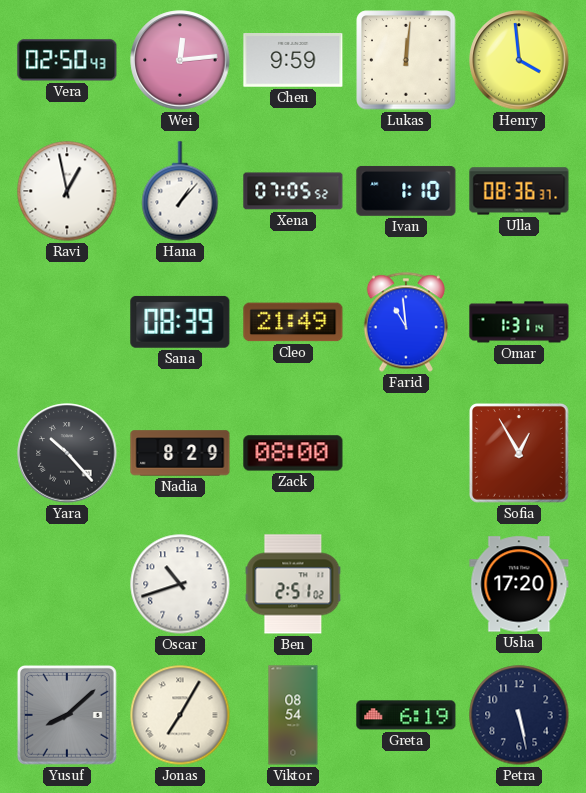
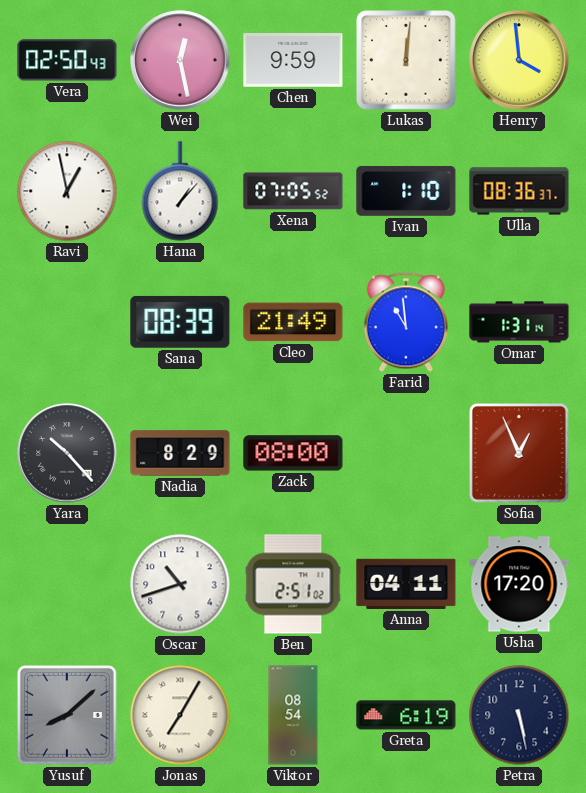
Wei: 12:14 -> 12:28
Sofia: 12:55 -> 12:56
Anna: none -> 04:11
